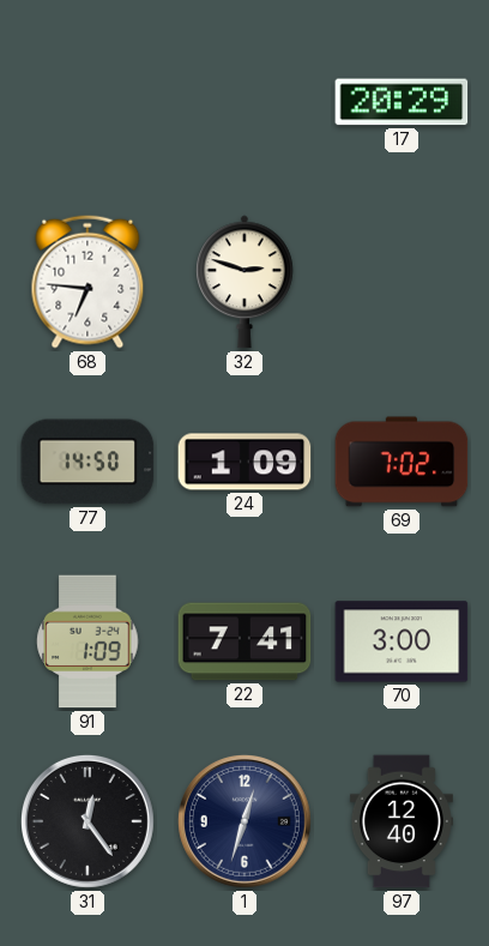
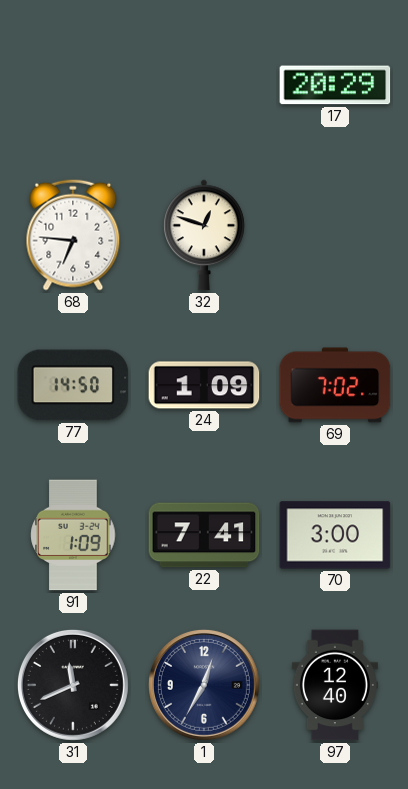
32: 2:48 -> 12:48
31: 12:24 -> 11:41
1: 12:33 -> 12:35
